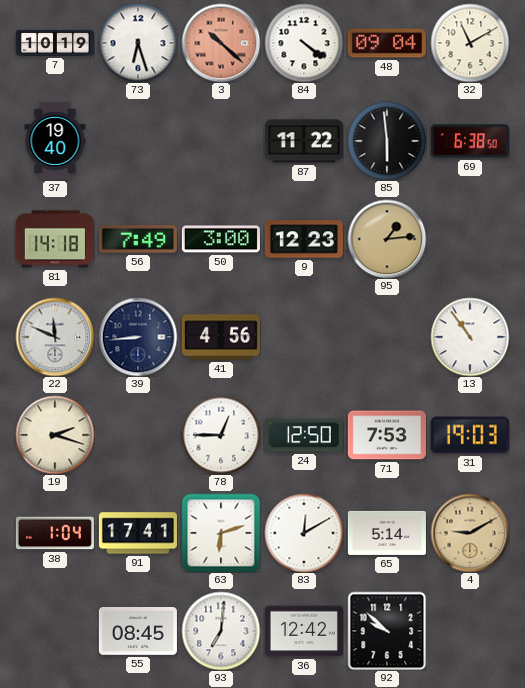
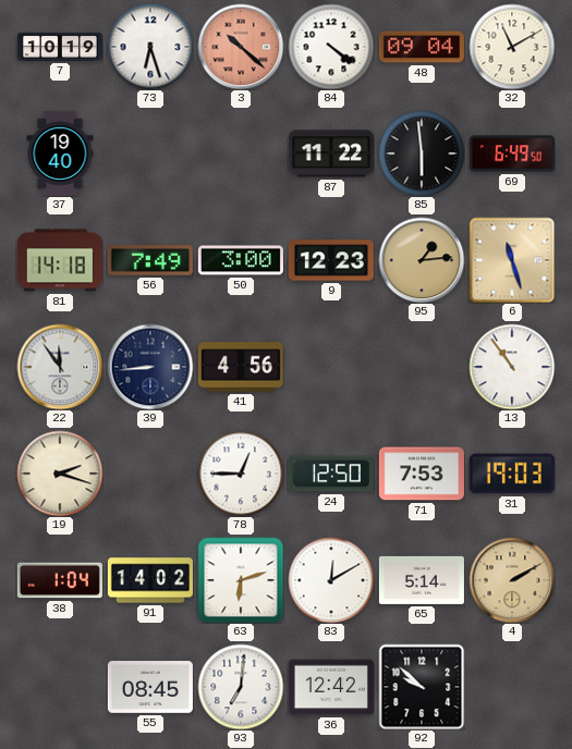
69: 6:38 -> 6:49
6: none -> 11:27
22: 11:49 -> 11:54
91: 17:41 -> 14:02
4: 9:10 -> 2:10
